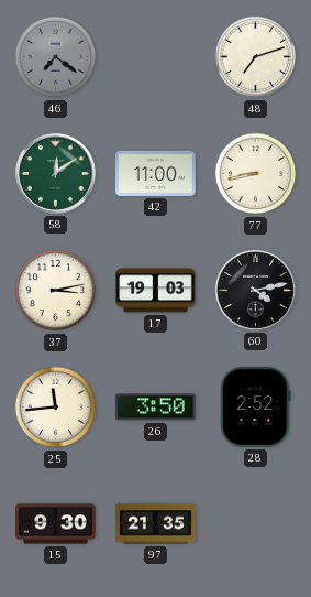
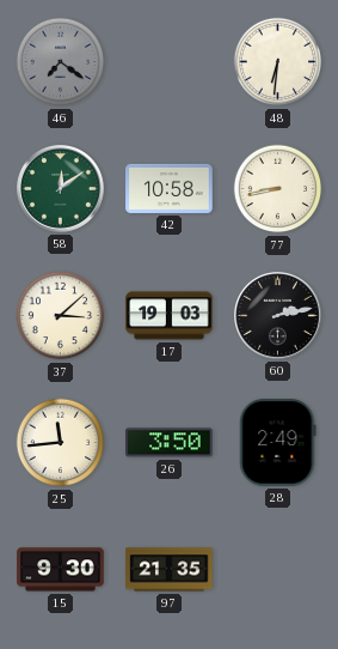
48: 7:12 -> 6:31
42: 11:00 -> 10:58
37: 3:13 -> 3:08
60: 4:13 -> 2:13
28: 2:52 -> 2:49
